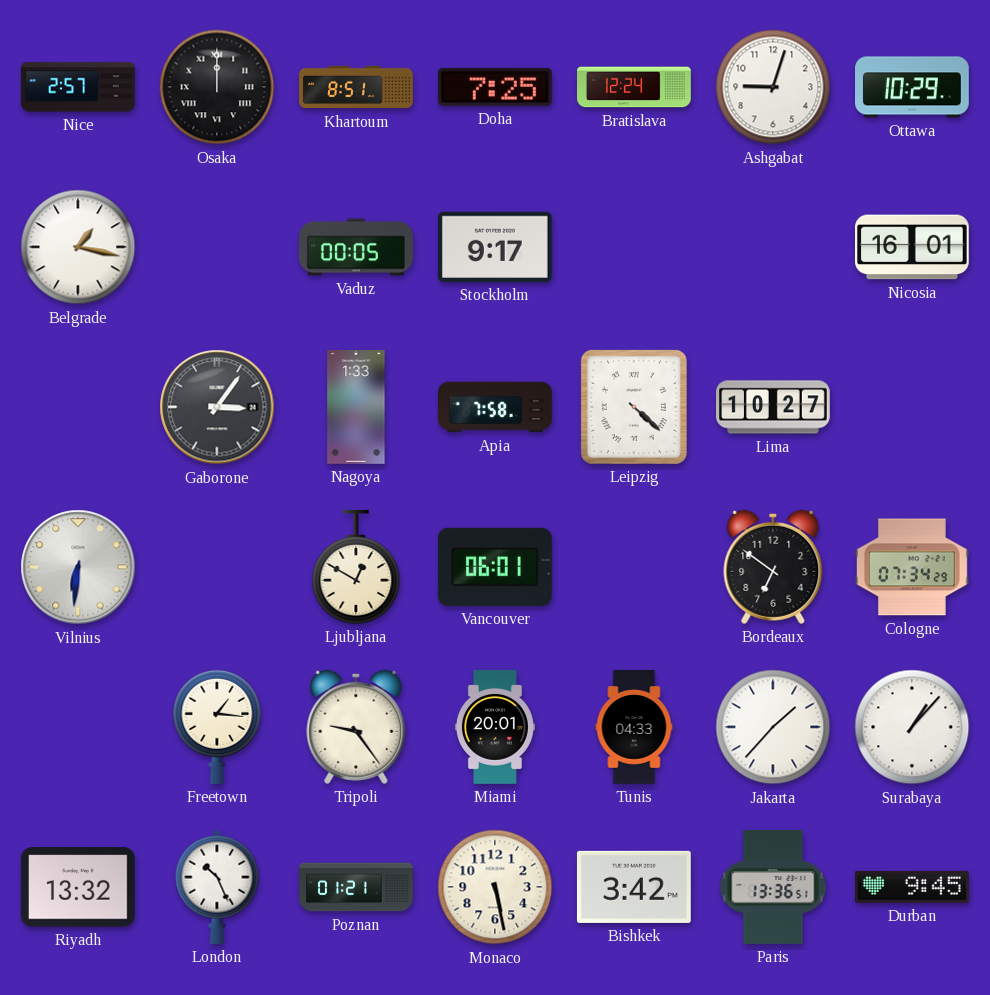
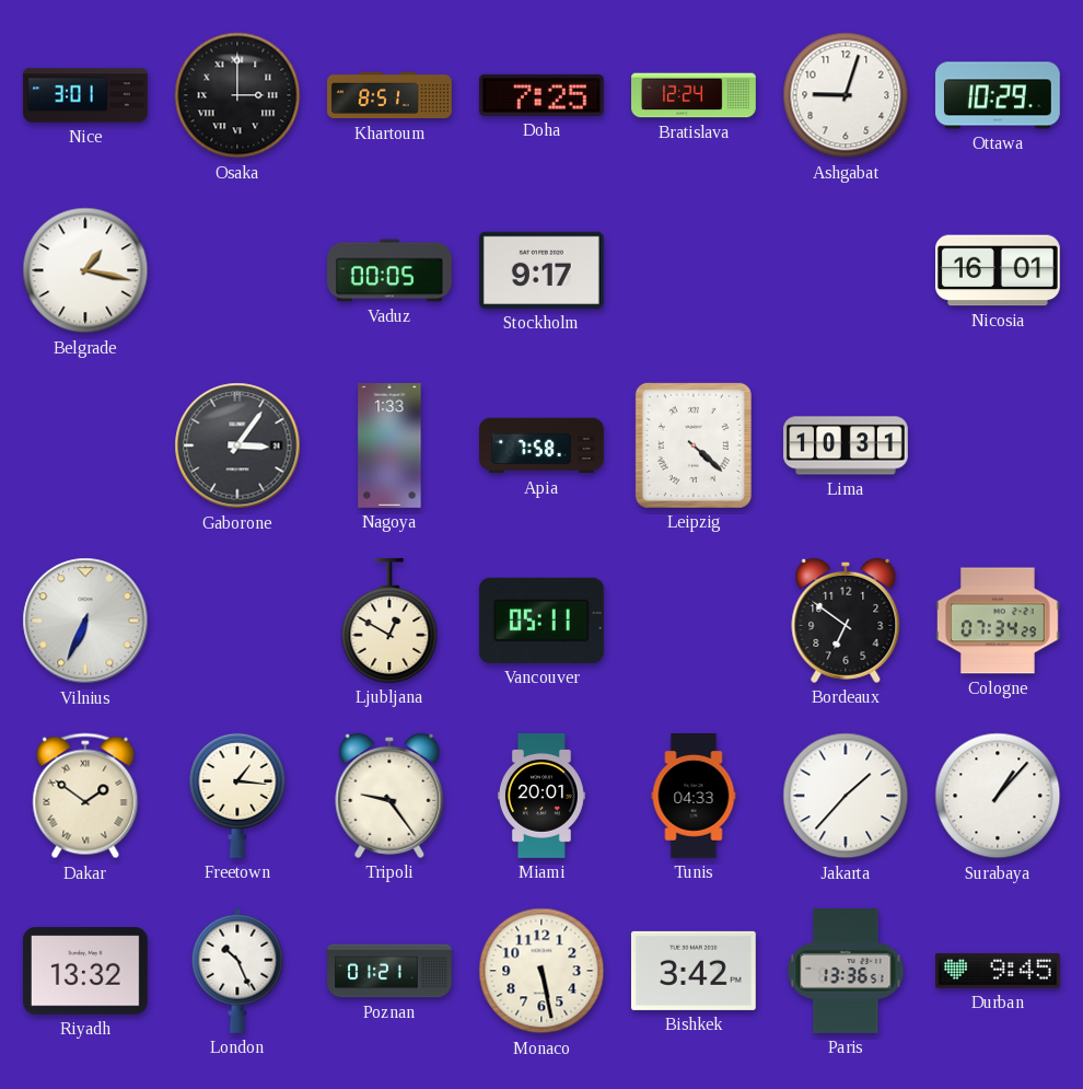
Nice: 2:57 -> 3:01
Osaka: 12:00 -> 3:00
Lima: 10:27 -> 10:31
Vilnius: 6:31 -> 6:34
Vancouver: 06:01 -> 05:11
Dakar: none -> 1:51
